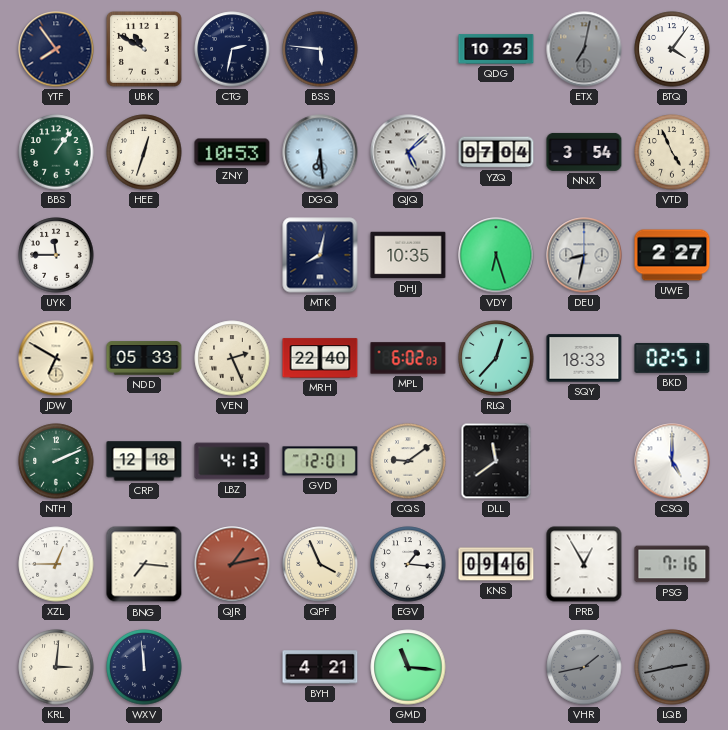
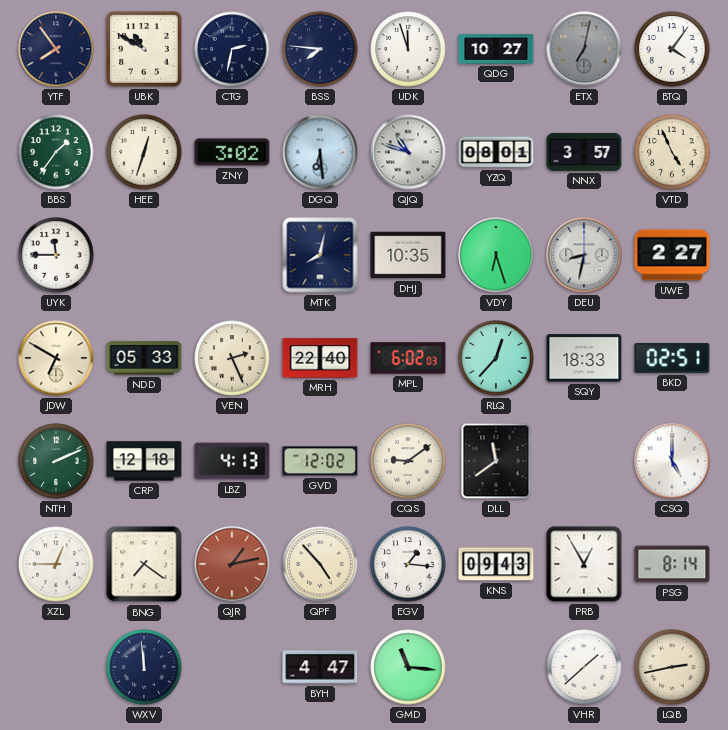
BSS: 5:46 -> 7:46
UDK: none -> 11:57
QDG: 10:25 -> 10:27
BBS: 1:06 -> 1:36
ZNY: 10:53 -> 3:02
QJQ: 5:08 -> 10:48
YZQ: 07:04 -> 08:01
NNX: 3:54 -> 3:57
GVD: 12:01 -> 12:02
BNG: 7:16 -> 7:21
QPF: 3:56 -> 4:53
KNS: 09:46 -> 09:43
PSG: 7:16 -> 8:14
KRL: 3:01 -> none
BYH: 4:21 -> 4:47
VHR: 1:43 -> 1:38
VHR dial: grey -> white
LQB dial: grey -> cream
